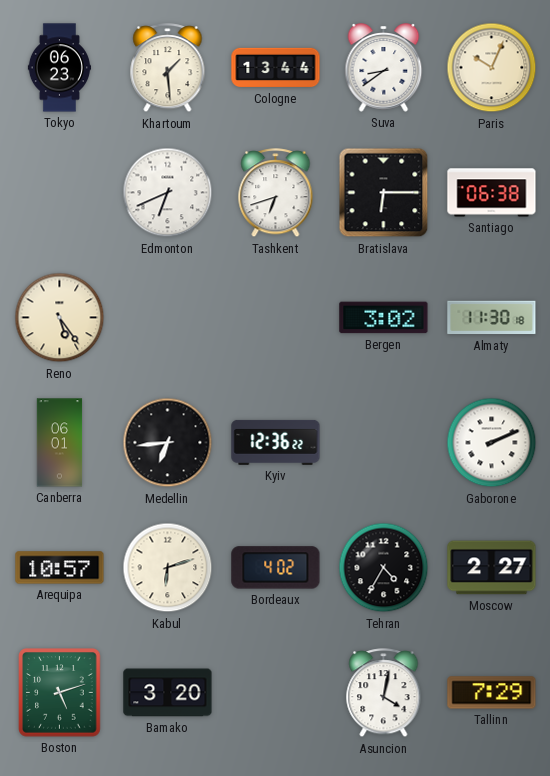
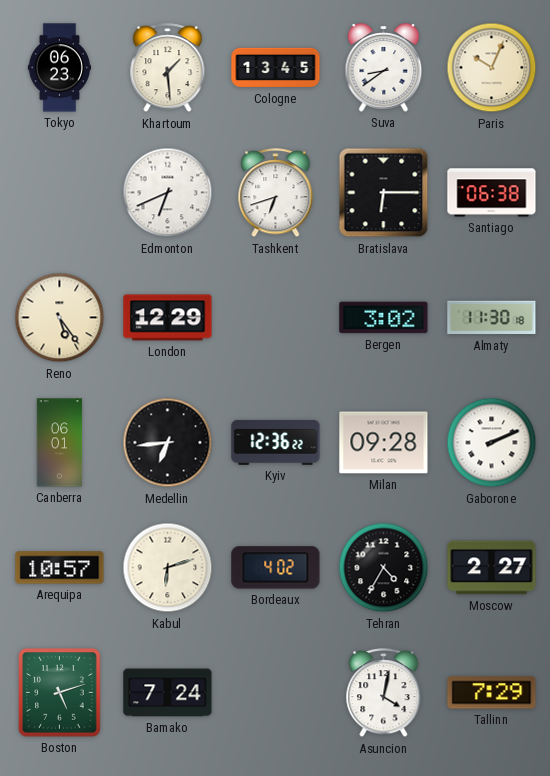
Cologne: 13:44 -> 13:45
London: none -> 12:29
Milan: none -> 09:28
Bamako: 3:20 -> 7:24
